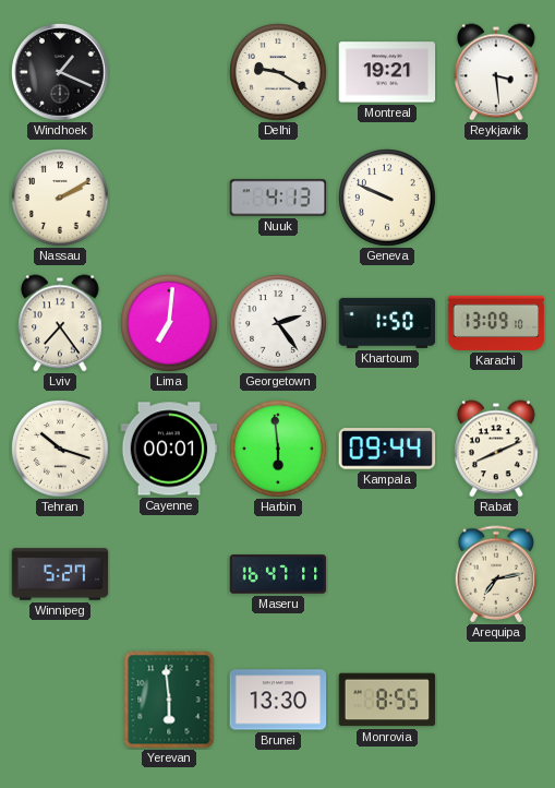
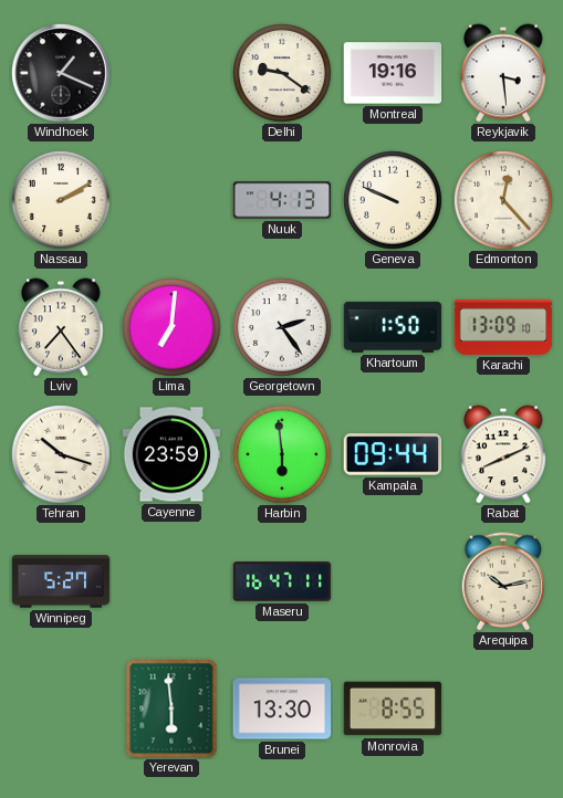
Delhi: 9:20 -> 9:21
Montreal: 19:21 -> 19:16
Edmonton: none -> 12:23
Cayenne: 00:01 -> 23:59
Arequipa: 7:13 -> 10:13
